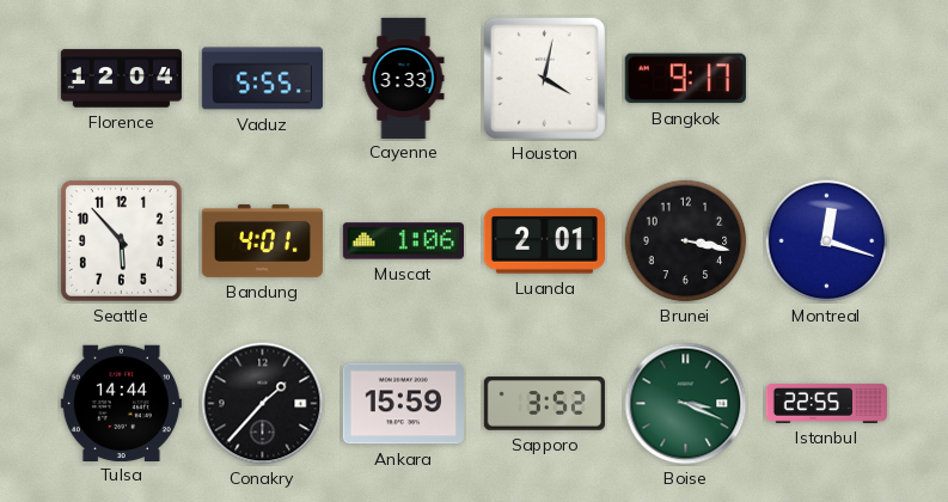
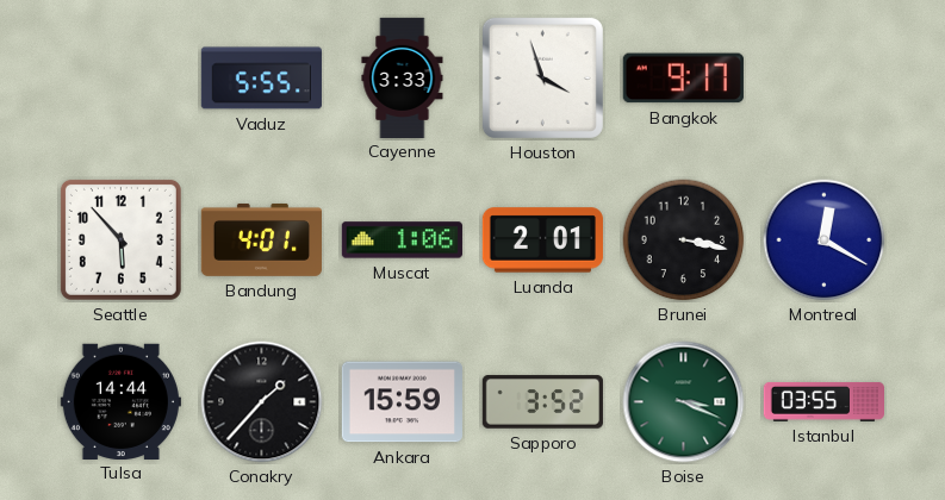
Florence: 12:04 -> none
Houston: 4:02 -> 3:57
Montreal: 12:18 -> 12:20
Istanbul: 22:55 -> 03:55
